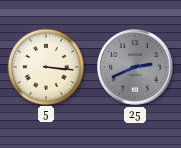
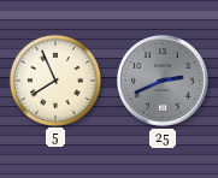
5: 3:16 -> 7:56
